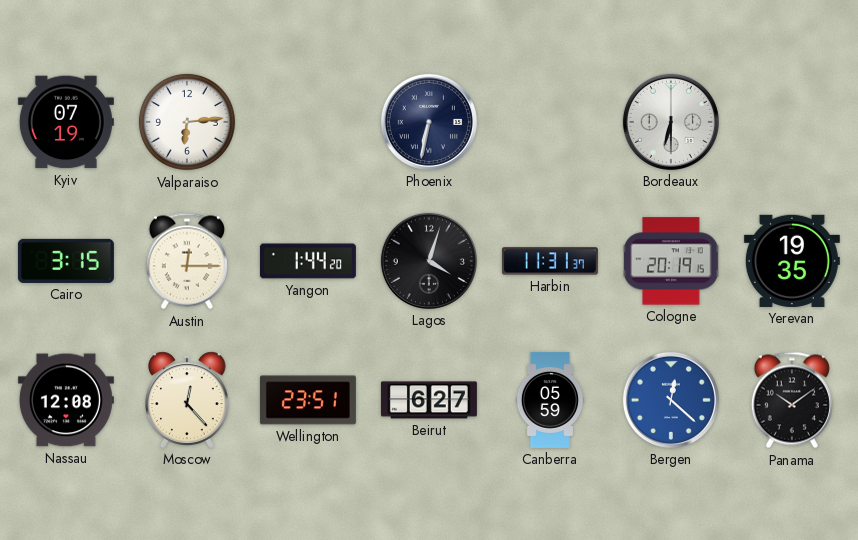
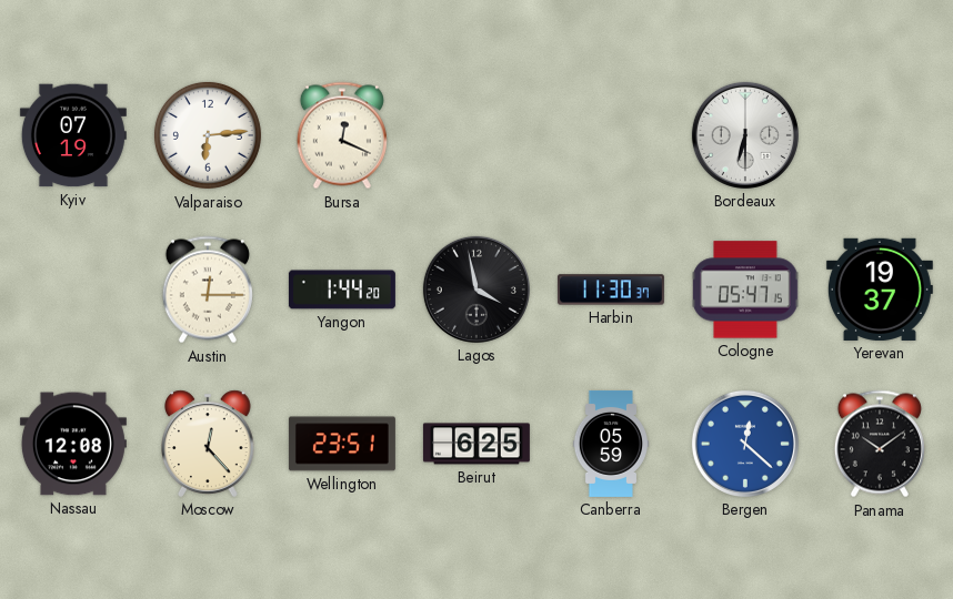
Bursa: none -> 12:19
Phoenix: 6:32 -> none
Cairo: 3:15 -> none
Lagos: 4:03 -> 3:58
Harbin: 11:31 -> 11:30
Cologne: 20:19 -> 05:47
Yerevan: 19:35 -> 19:37
Beirut: 6:27 -> 6:25
